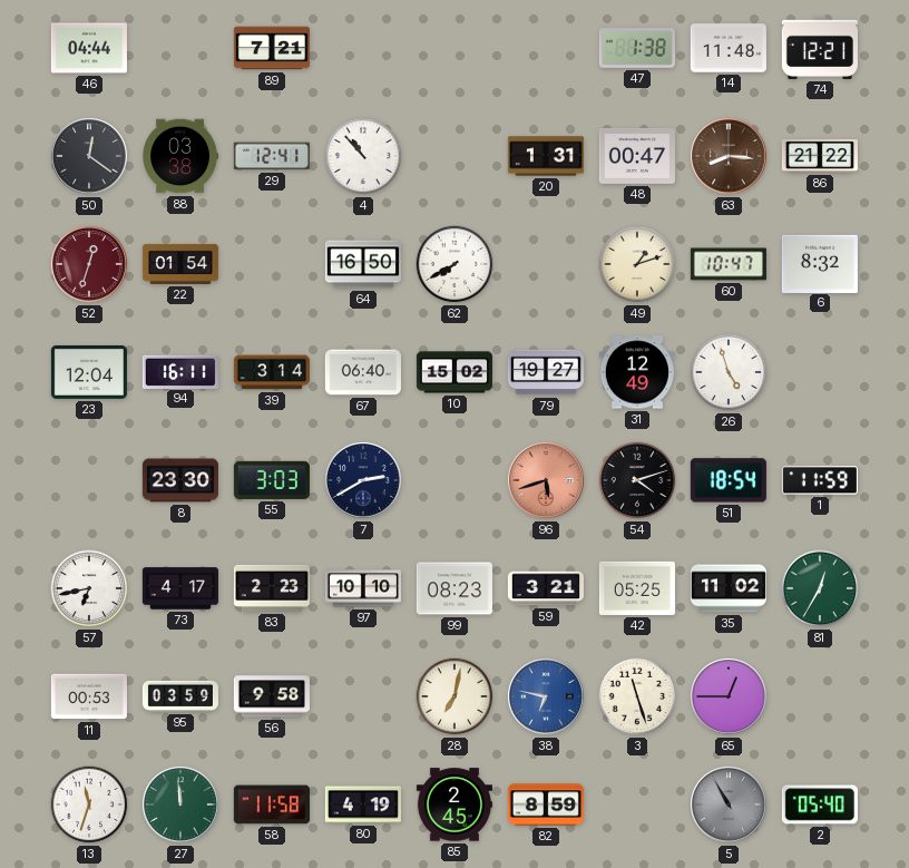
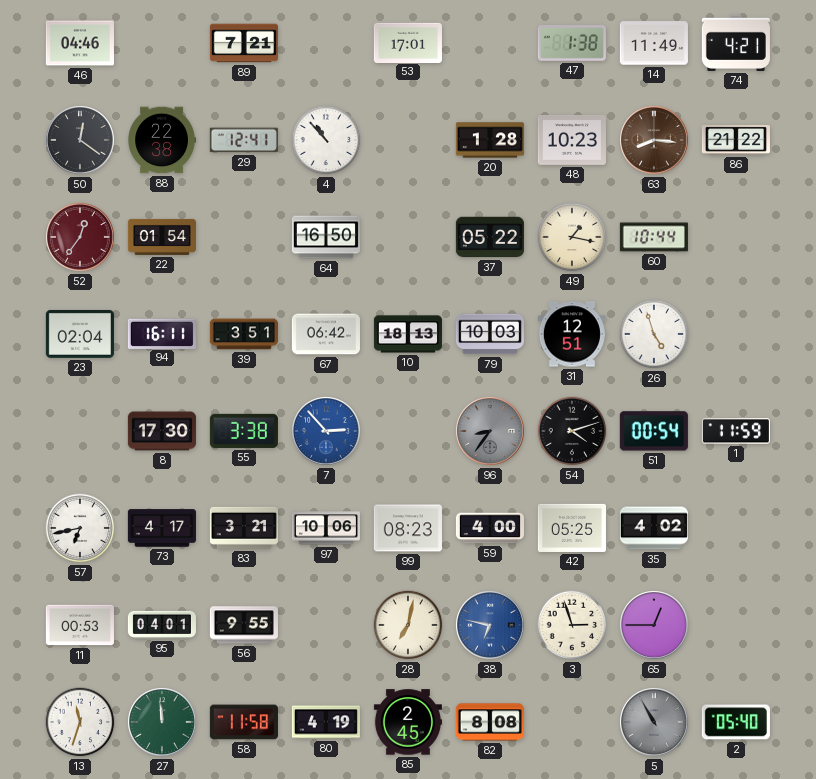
46: 04:44 -> 04:46
53: none -> 17:01
14: 11:48 -> 11:49
74: 12:21 -> 4:21
88: 03:38 -> 22:38
20: 1:31 -> 1:28
48: 00:47 -> 10:23
52: 12:33 -> 12:36
62: 7:40 -> none
37: none -> 05:22
49: 1:12 -> 1:17
60: 10:47 -> 10:44
6: 8:32 -> none
23: 12:04 -> 02:04
39: 3:14 -> 3:51
67: 06:40 -> 06:42
10: 15:02 -> 18:13
79: 19:27 -> 10:03
31: 12:49 -> 12:51
8: 23:30 -> 17:30
55: 3:03 -> 3:38
7: 2:40 -> 2:53
7 dial: navy -> blue
96: 5:42 -> 8:36
96 dial: salmon -> grey
51: 18:54 -> 00:54
83: 2:23 -> 3:21
97: 10:10 -> 10:06
59: 3:21 -> 4:00
35: 11:02 -> 4:02
81: 12:35 -> none
95: 03:59 -> 04:01
56: 9:58 -> 9:55
3: 11:27 -> 2:57
82: 8:59 -> 8:08
